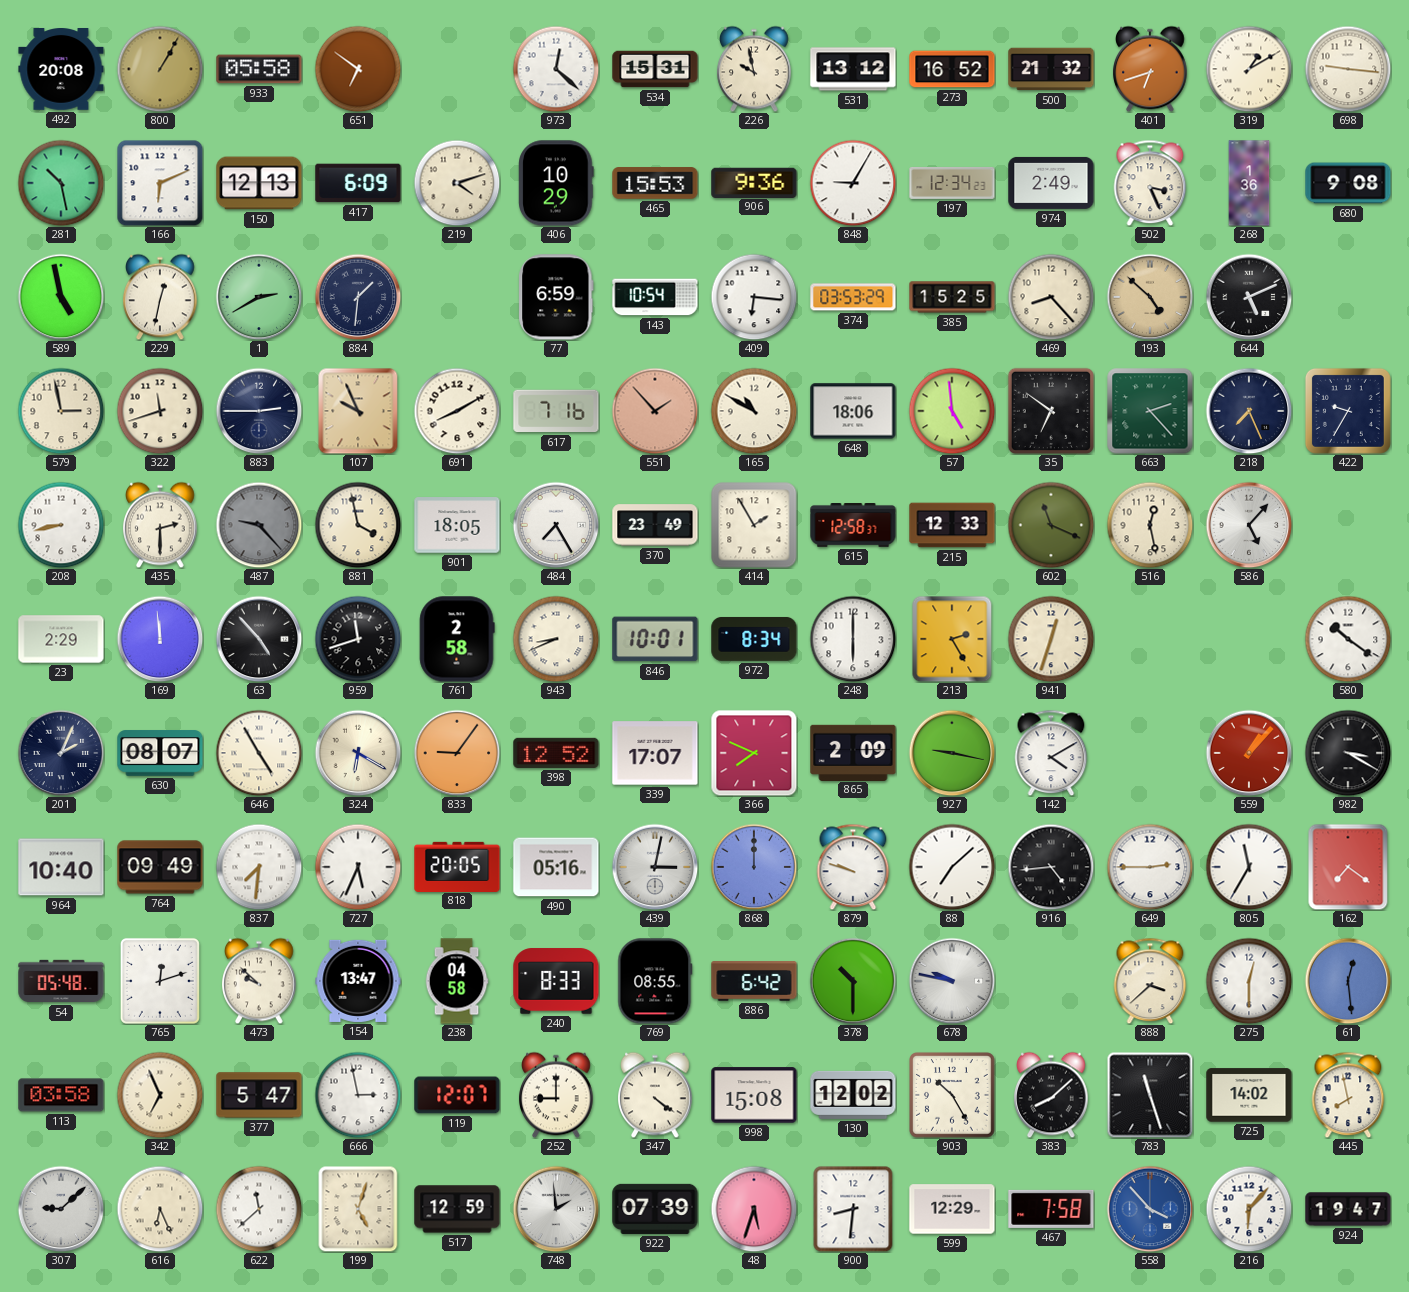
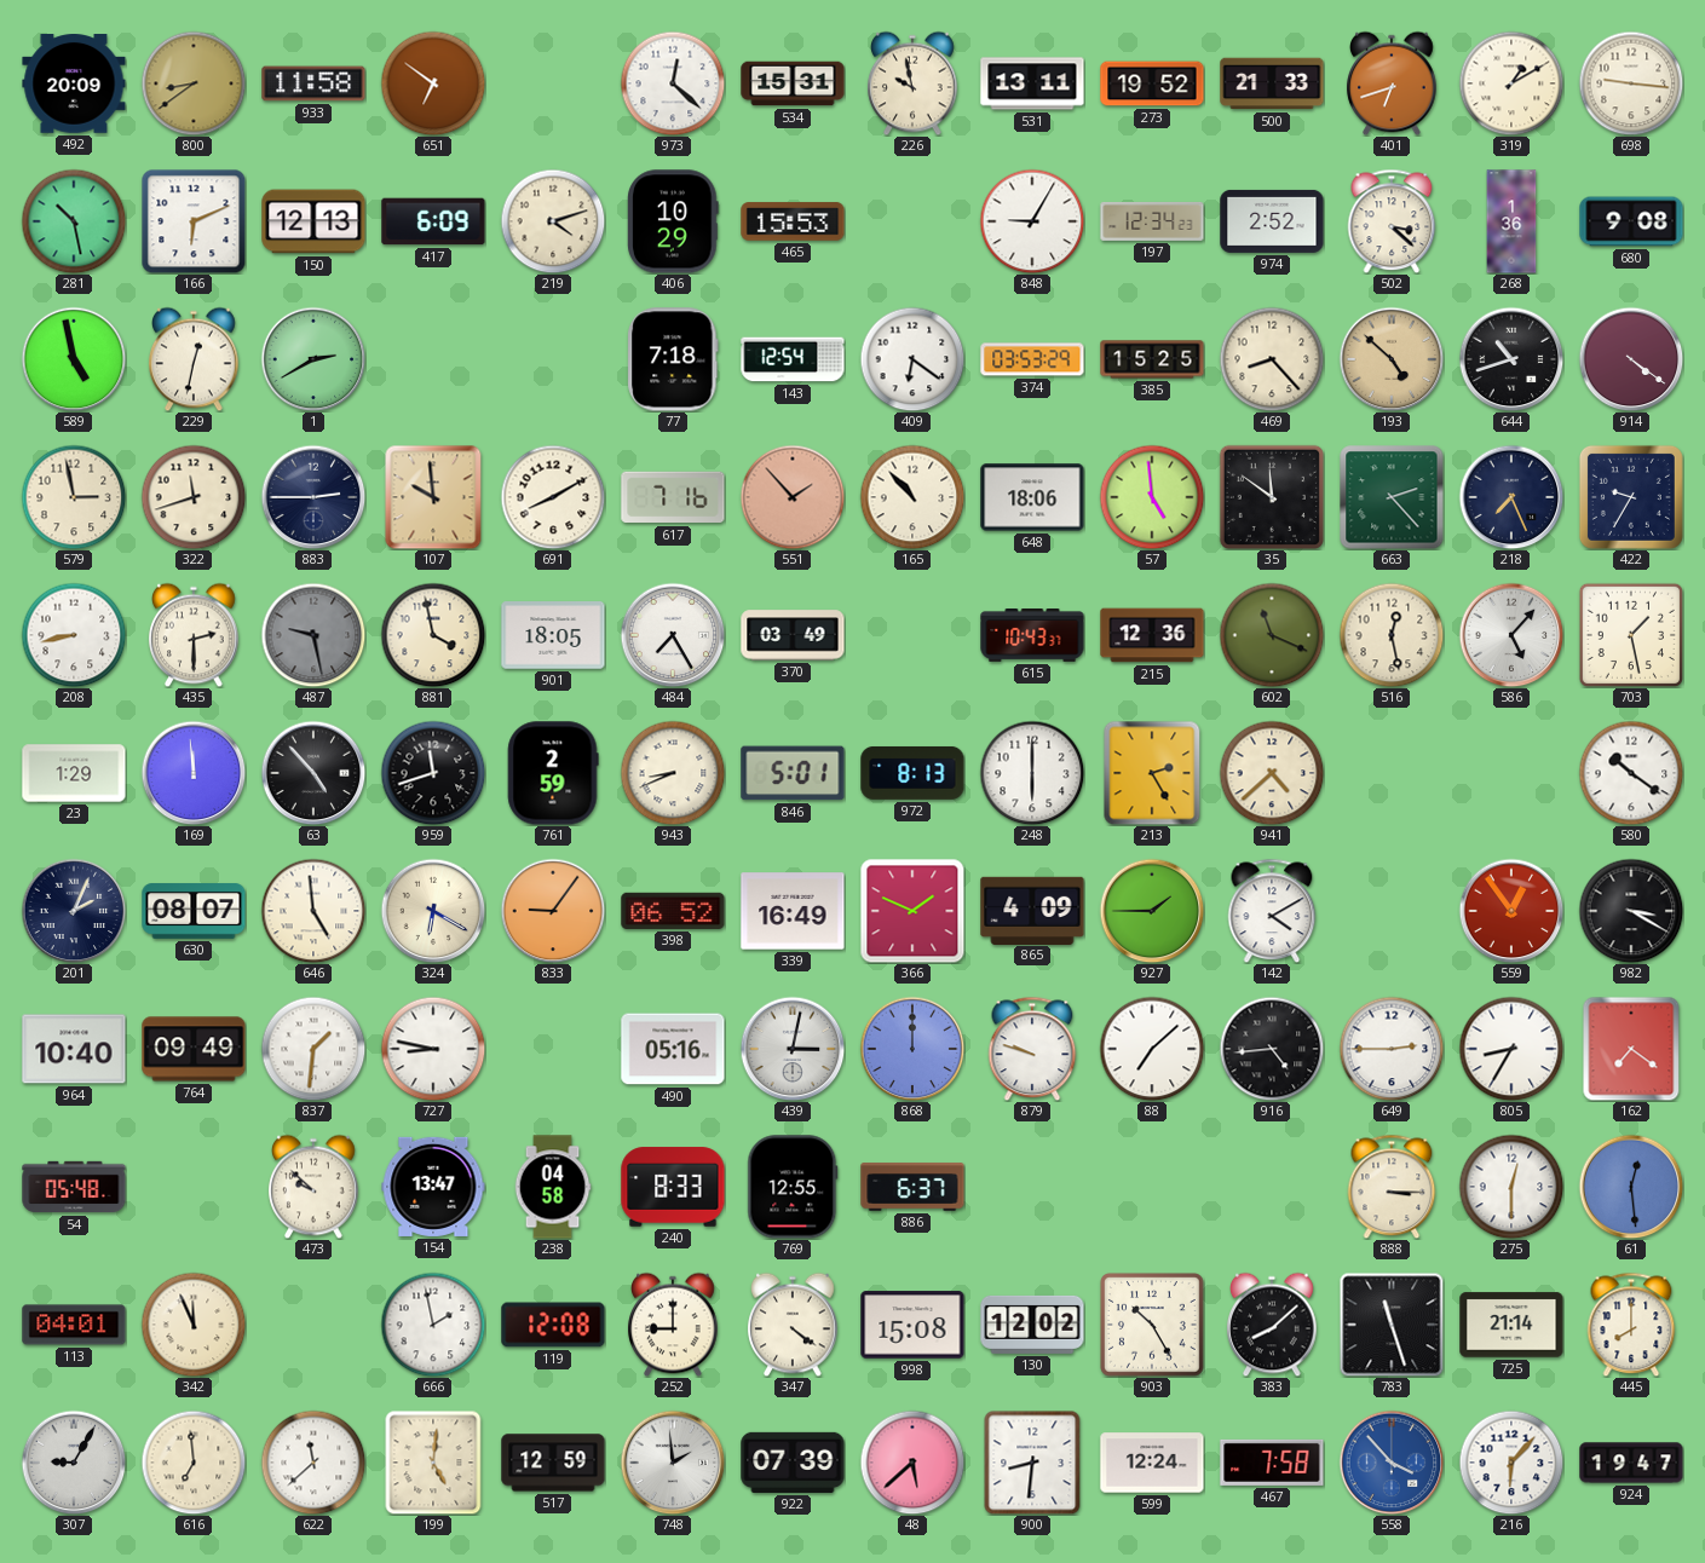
492: 20:08 -> 20:09
800: 1:05 -> 8:39
933: 05:58 -> 11:58
531: 13:12 -> 13:11
273: 16:52 -> 19:52
500: 21:32 -> 21:33
906: 9:36 -> none
974: 2:49 -> 2:52
502: 3:26 -> 3:22
884: 1:31 -> none
77: 6:59 -> 7:18
143: 10:54 -> 12:54
409: 6:16 -> 6:21
644: 5:11 -> 10:42
914: none -> 4:21
107: 9:56 -> 9:59
165: 10:50 -> 10:53
35: 6:51 -> 11:51
487: 9:23 -> 9:28
370: 23:49 -> 03:49
414: 1:55 -> none
615: 12:58 -> 10:43
215: 12:33 -> 12:36
703: none -> 1:28
23: 2:29 -> 1:29
761: 2:58 -> 2:59
846: 10:01 -> 5:01
972: 8:34 -> 8:13
941: 12:33 -> 4:38
646: 4:55 -> 4:59
398: 12:52 -> 06:52
339: 17:07 -> 16:49
366: 7:49 -> 1:49
865: 2:09 -> 4:09
927: 9:17 -> 1:45
559: 1:07 -> 12:54
837: 7:31 -> 1:31
727: 5:34 -> 8:47
818: 20:05 -> none
805: 11:35 -> 8:35
765: 12:12 -> none
769: 08:55 -> 12:55
886: 6:42 -> 6:37
378: 10:30 -> none
678: 9:47 -> none
888: 3:38 -> 3:15
113: 03:58 -> 04:01
342: 6:56 -> 11:56
377: 5:47 -> none
666: 2:58 -> 1:58
119: 12:07 -> 12:08
725: 14:02 -> 21:14
445: 7:58 -> 8:00
307: 9:08 -> 9:05
616: 6:26 -> 6:59
199: 5:03 -> 5:01
48: 5:33 -> 5:38
599: 12:29 -> 12:24
